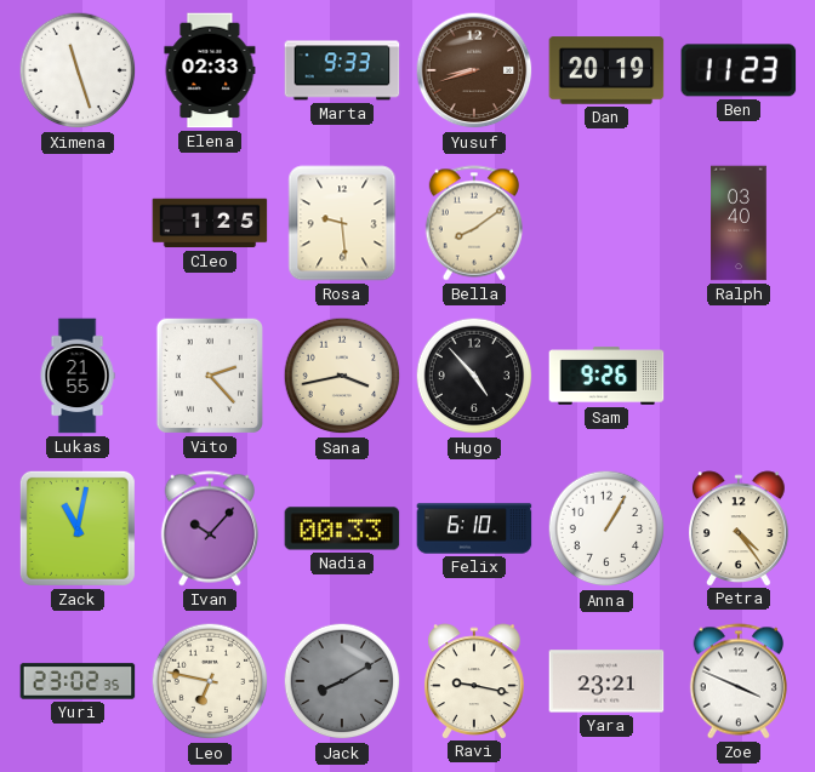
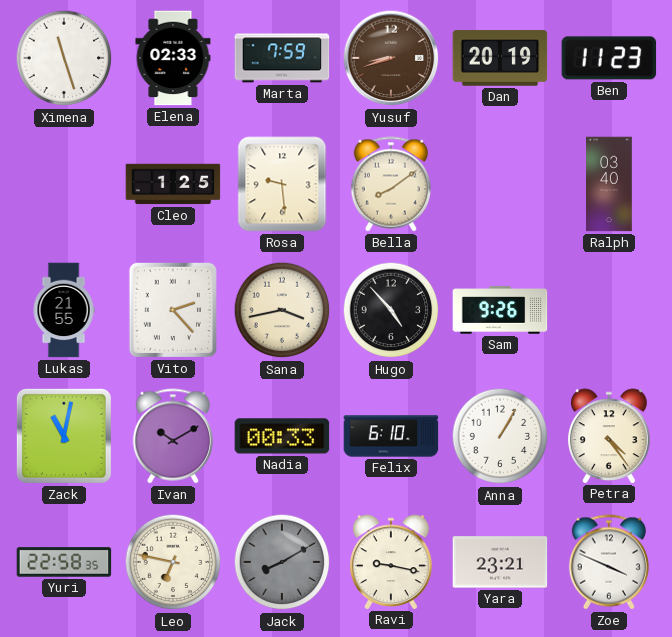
Marta: 9:33 -> 7:59
Ivan: 10:07 -> 10:10
Yuri: 23:02 -> 22:58
